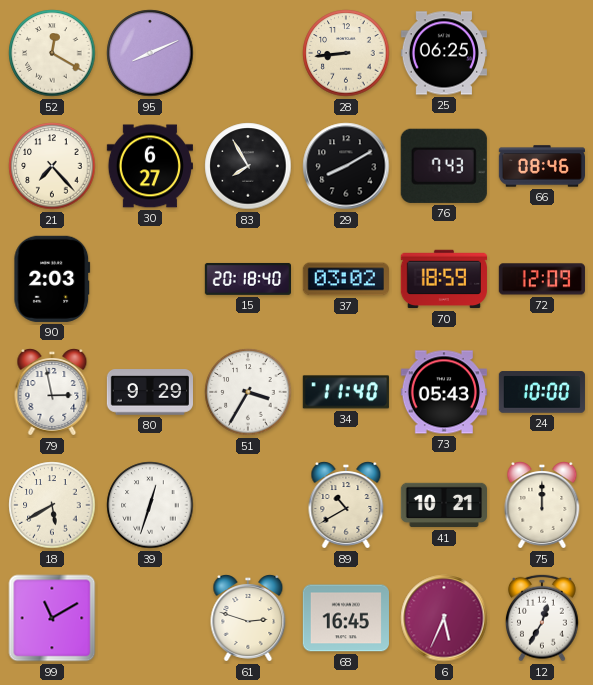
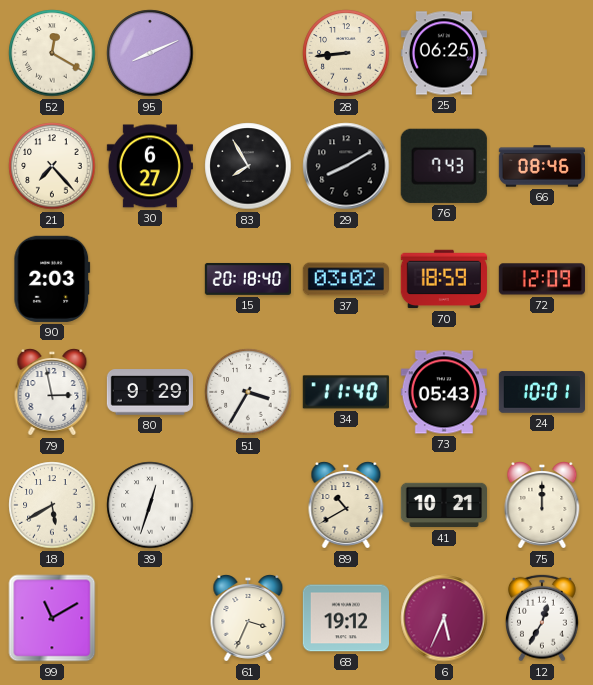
24: 10:00 -> 10:01
61: 2:48 -> 3:34
68: 16:45 -> 19:12
